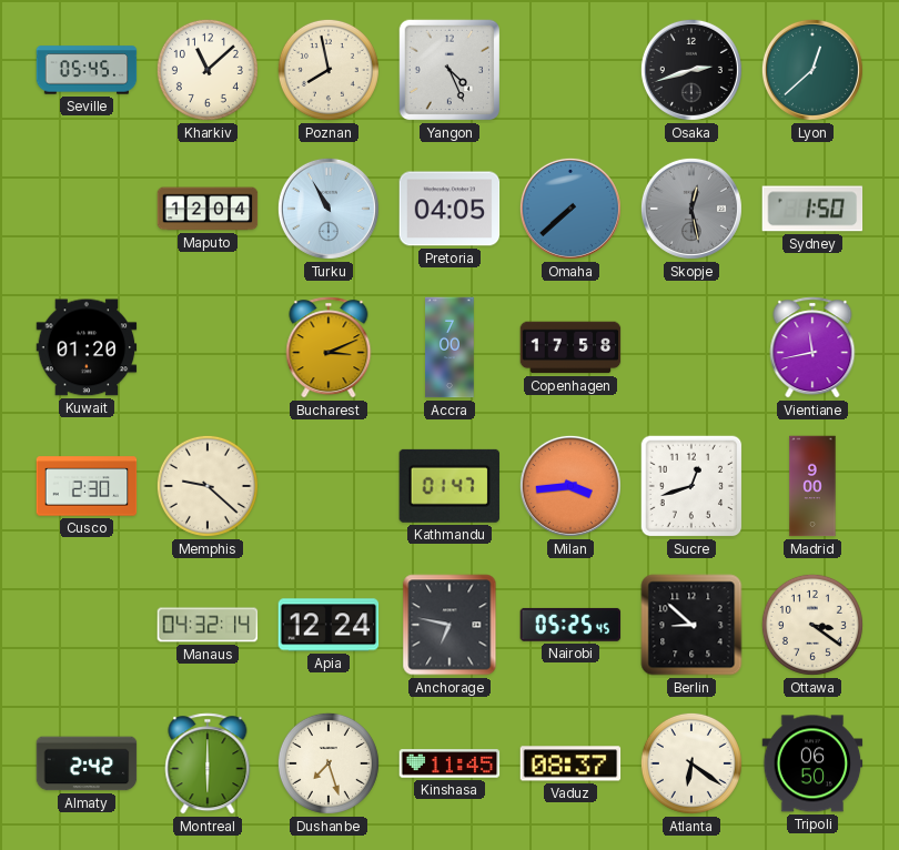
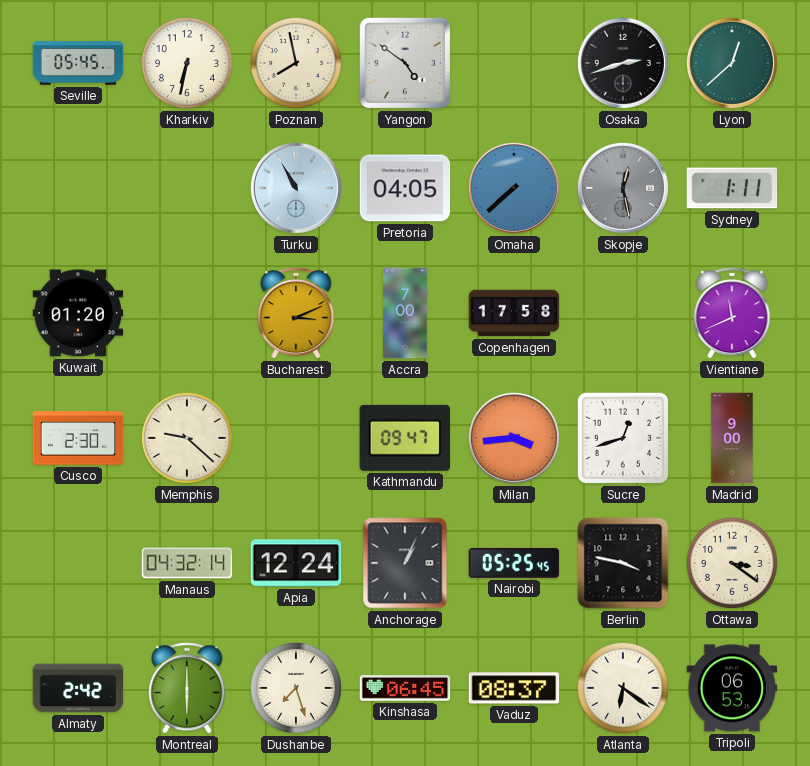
Kharkiv: 11:08 -> 6:32
Yangon: 4:26 -> 4:51
Maputo: 12:04 -> none
Sydney: 1:50 -> 1:11
Vientiane: 11:43 -> 11:41
Kathmandu: 01:47 -> 09:47
Anchorage: 6:47 -> 1:04
Berlin: 8:52 -> 3:47
Kinshasa: 11:45 -> 06:45
Tripoli: 06:50 -> 06:53
